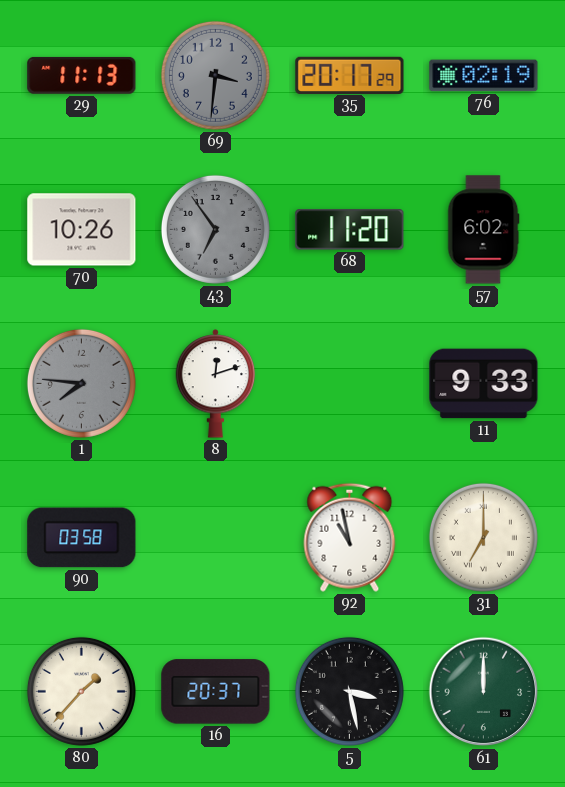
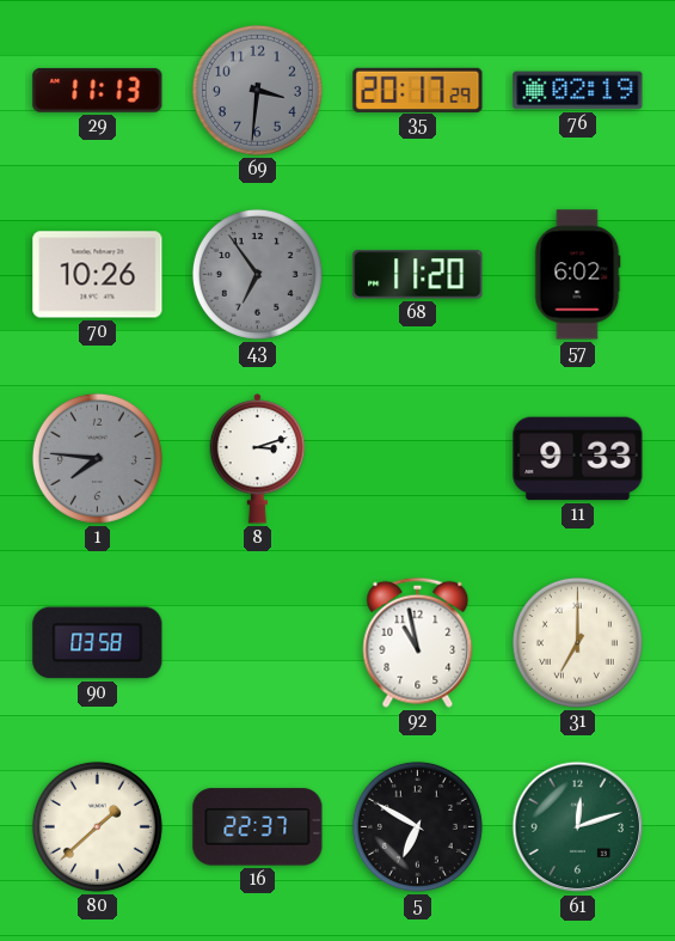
8: 12:12 -> 3:12
80: 1:37 -> 1:38
16: 20:37 -> 22:37
5: 3:28 -> 6:50
61: 12:00 -> 12:12
